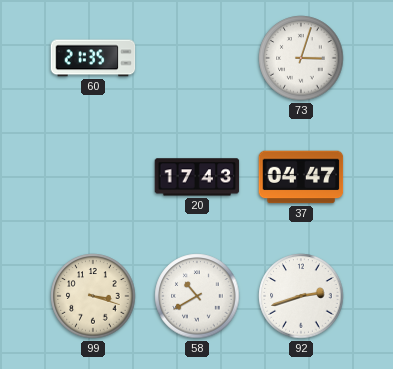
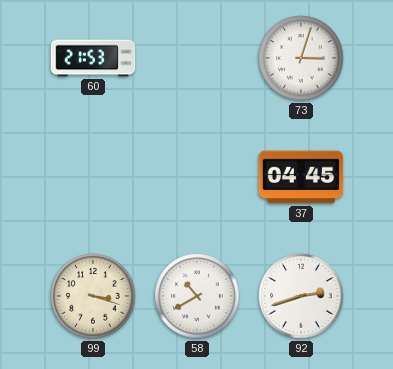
60: 21:35 -> 21:53
20: 17:43 -> none
37: 04:47 -> 04:45
